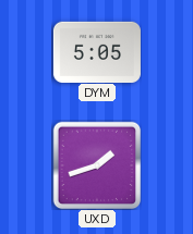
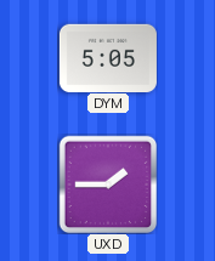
UXD: 1:42 -> 1:45
